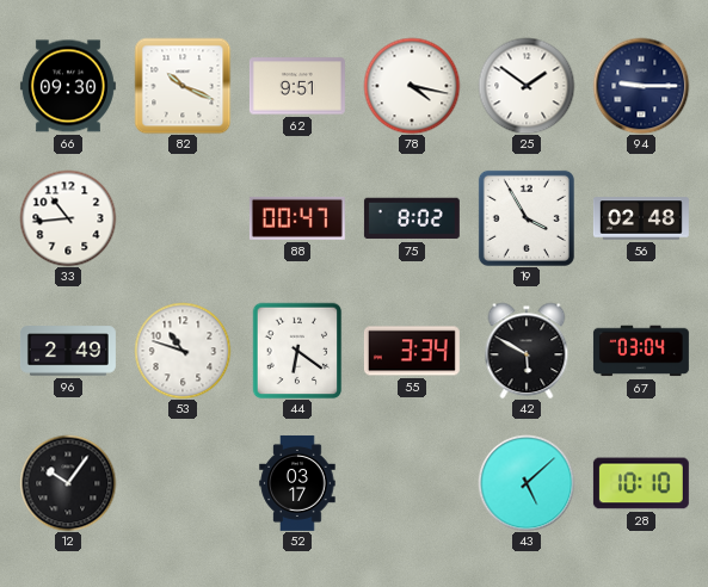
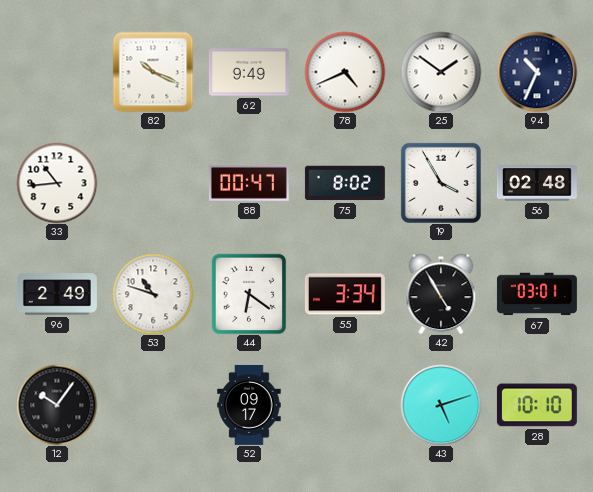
66: 09:30 -> none
62: 9:51 -> 9:49
78: 4:17 -> 4:41
94: 9:15 -> 10:34
42: 5:50 -> 4:55
67: 03:04 -> 03:01
52: 03:17 -> 09:17
43: 5:08 -> 5:12
